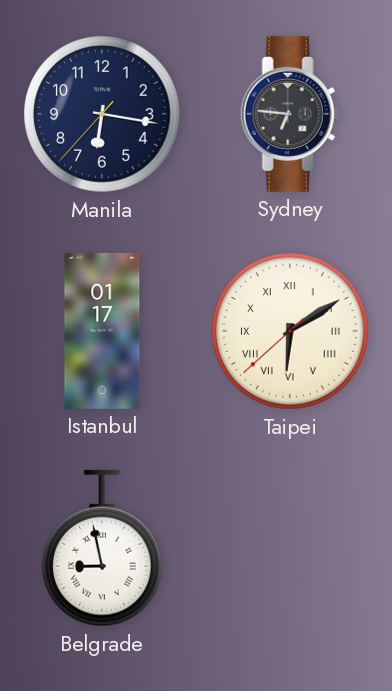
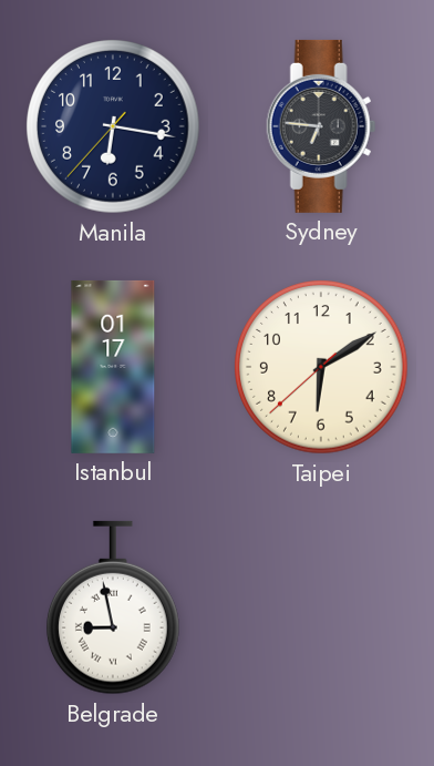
Taipei numerals: Roman -> Arabic
